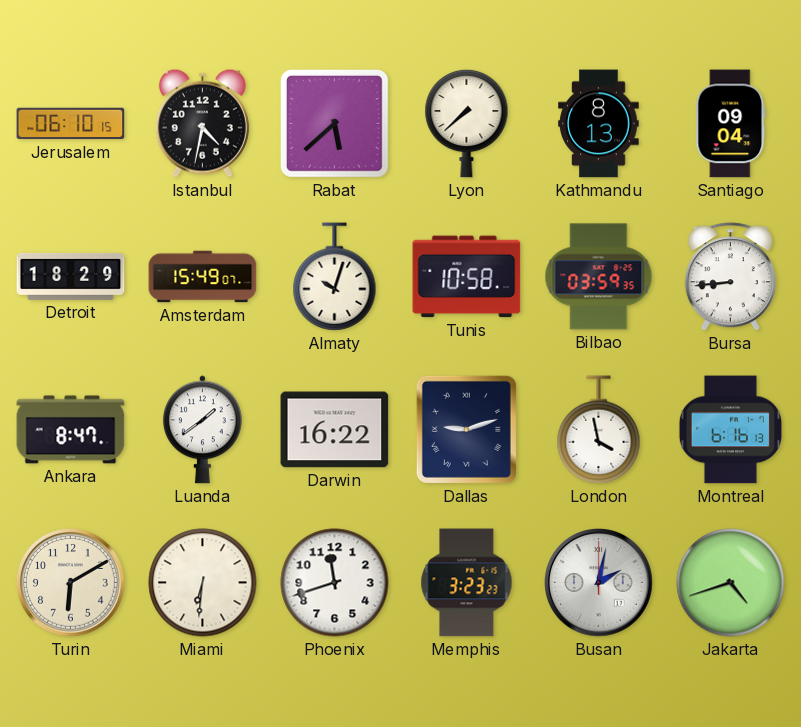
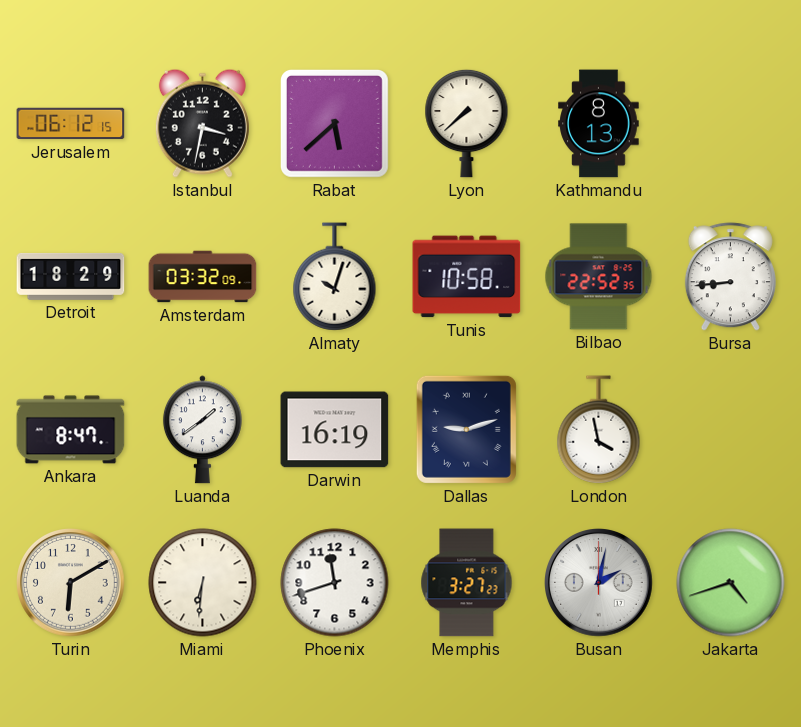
Jerusalem: 06:10 -> 06:12
Istanbul: 4:32 -> 3:32
Santiago: 09:04 -> none
Amsterdam: 15:49 -> 03:32
Bilbao: 03:59 -> 22:52
Darwin: 16:22 -> 16:19
Montreal: 6:16 -> none
Memphis: 3:23 -> 3:27
